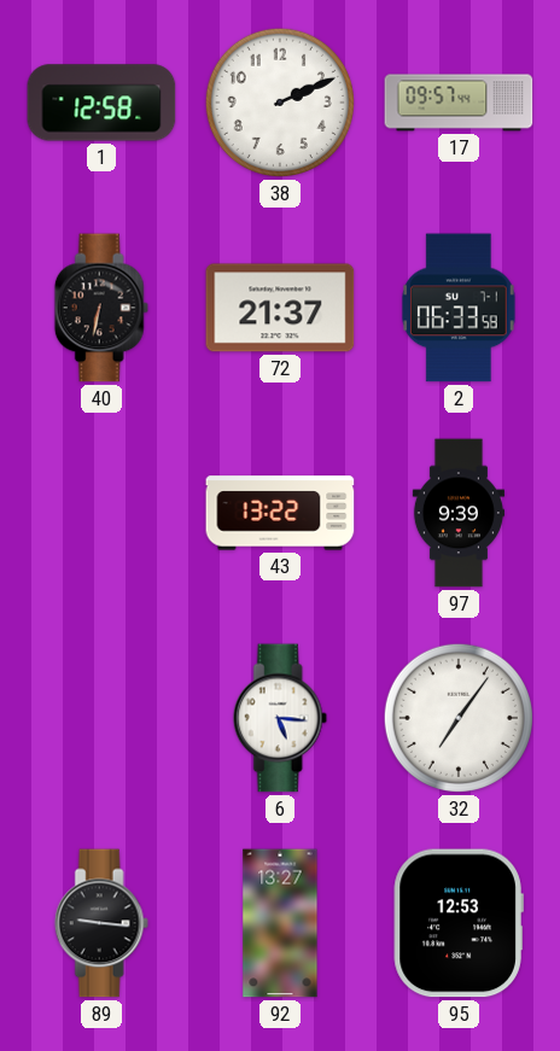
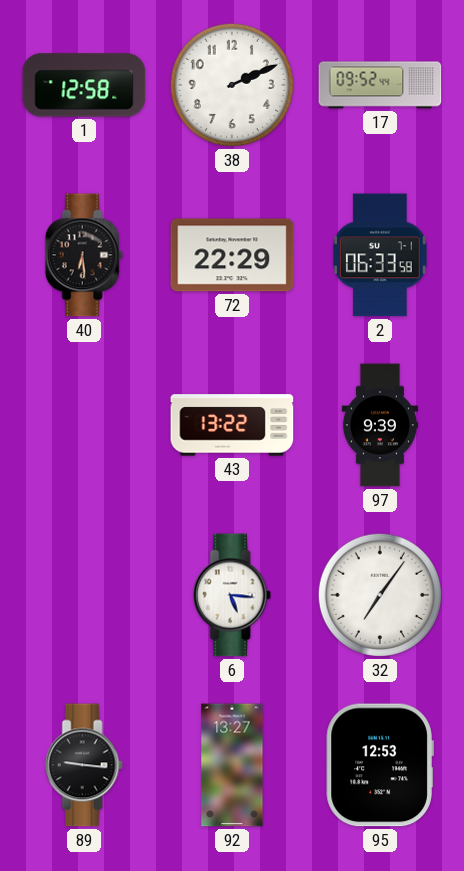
17: 09:57 -> 09:52
40: 6:32 -> 6:29
72: 21:37 -> 22:29
